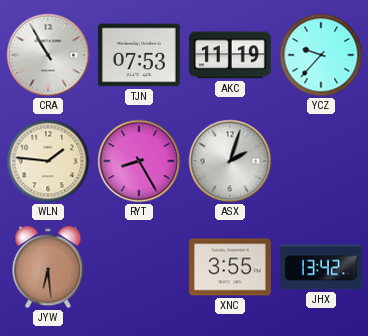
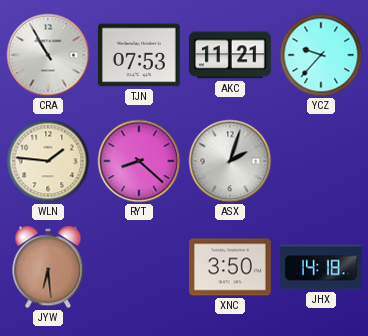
AKC: 11:19 -> 11:21
RYT: 8:25 -> 8:22
XNC: 3:55 -> 3:50
JHX: 13:42 -> 14:18
